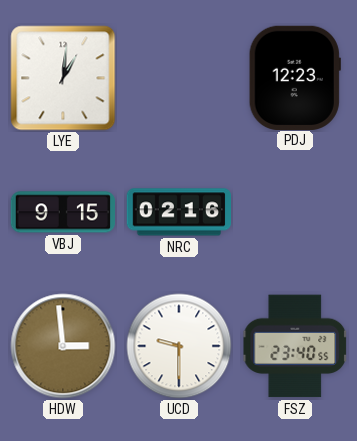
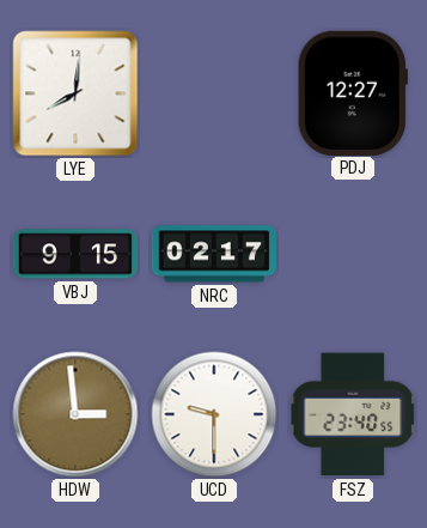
LYE: 1:01 -> 8:01
PDJ: 12:23 -> 12:27
NRC: 02:16 -> 02:17
